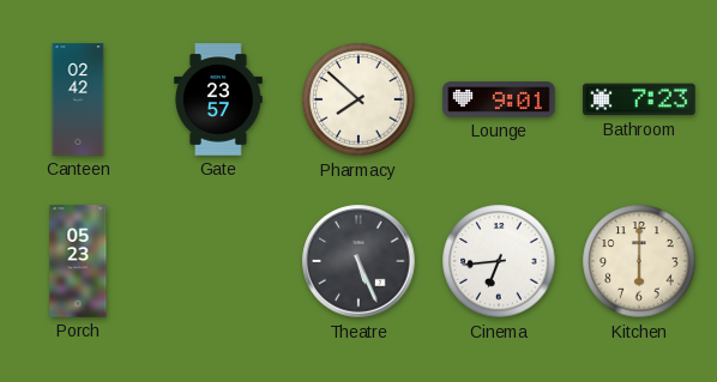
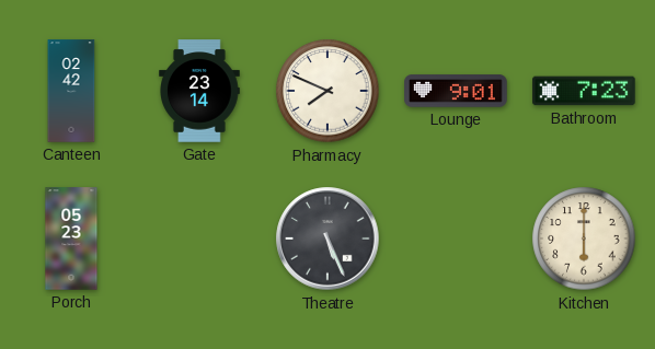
Gate: 23:57 -> 23:14
Pharmacy: 7:52 -> 7:49
Cinema: 6:44 -> none
